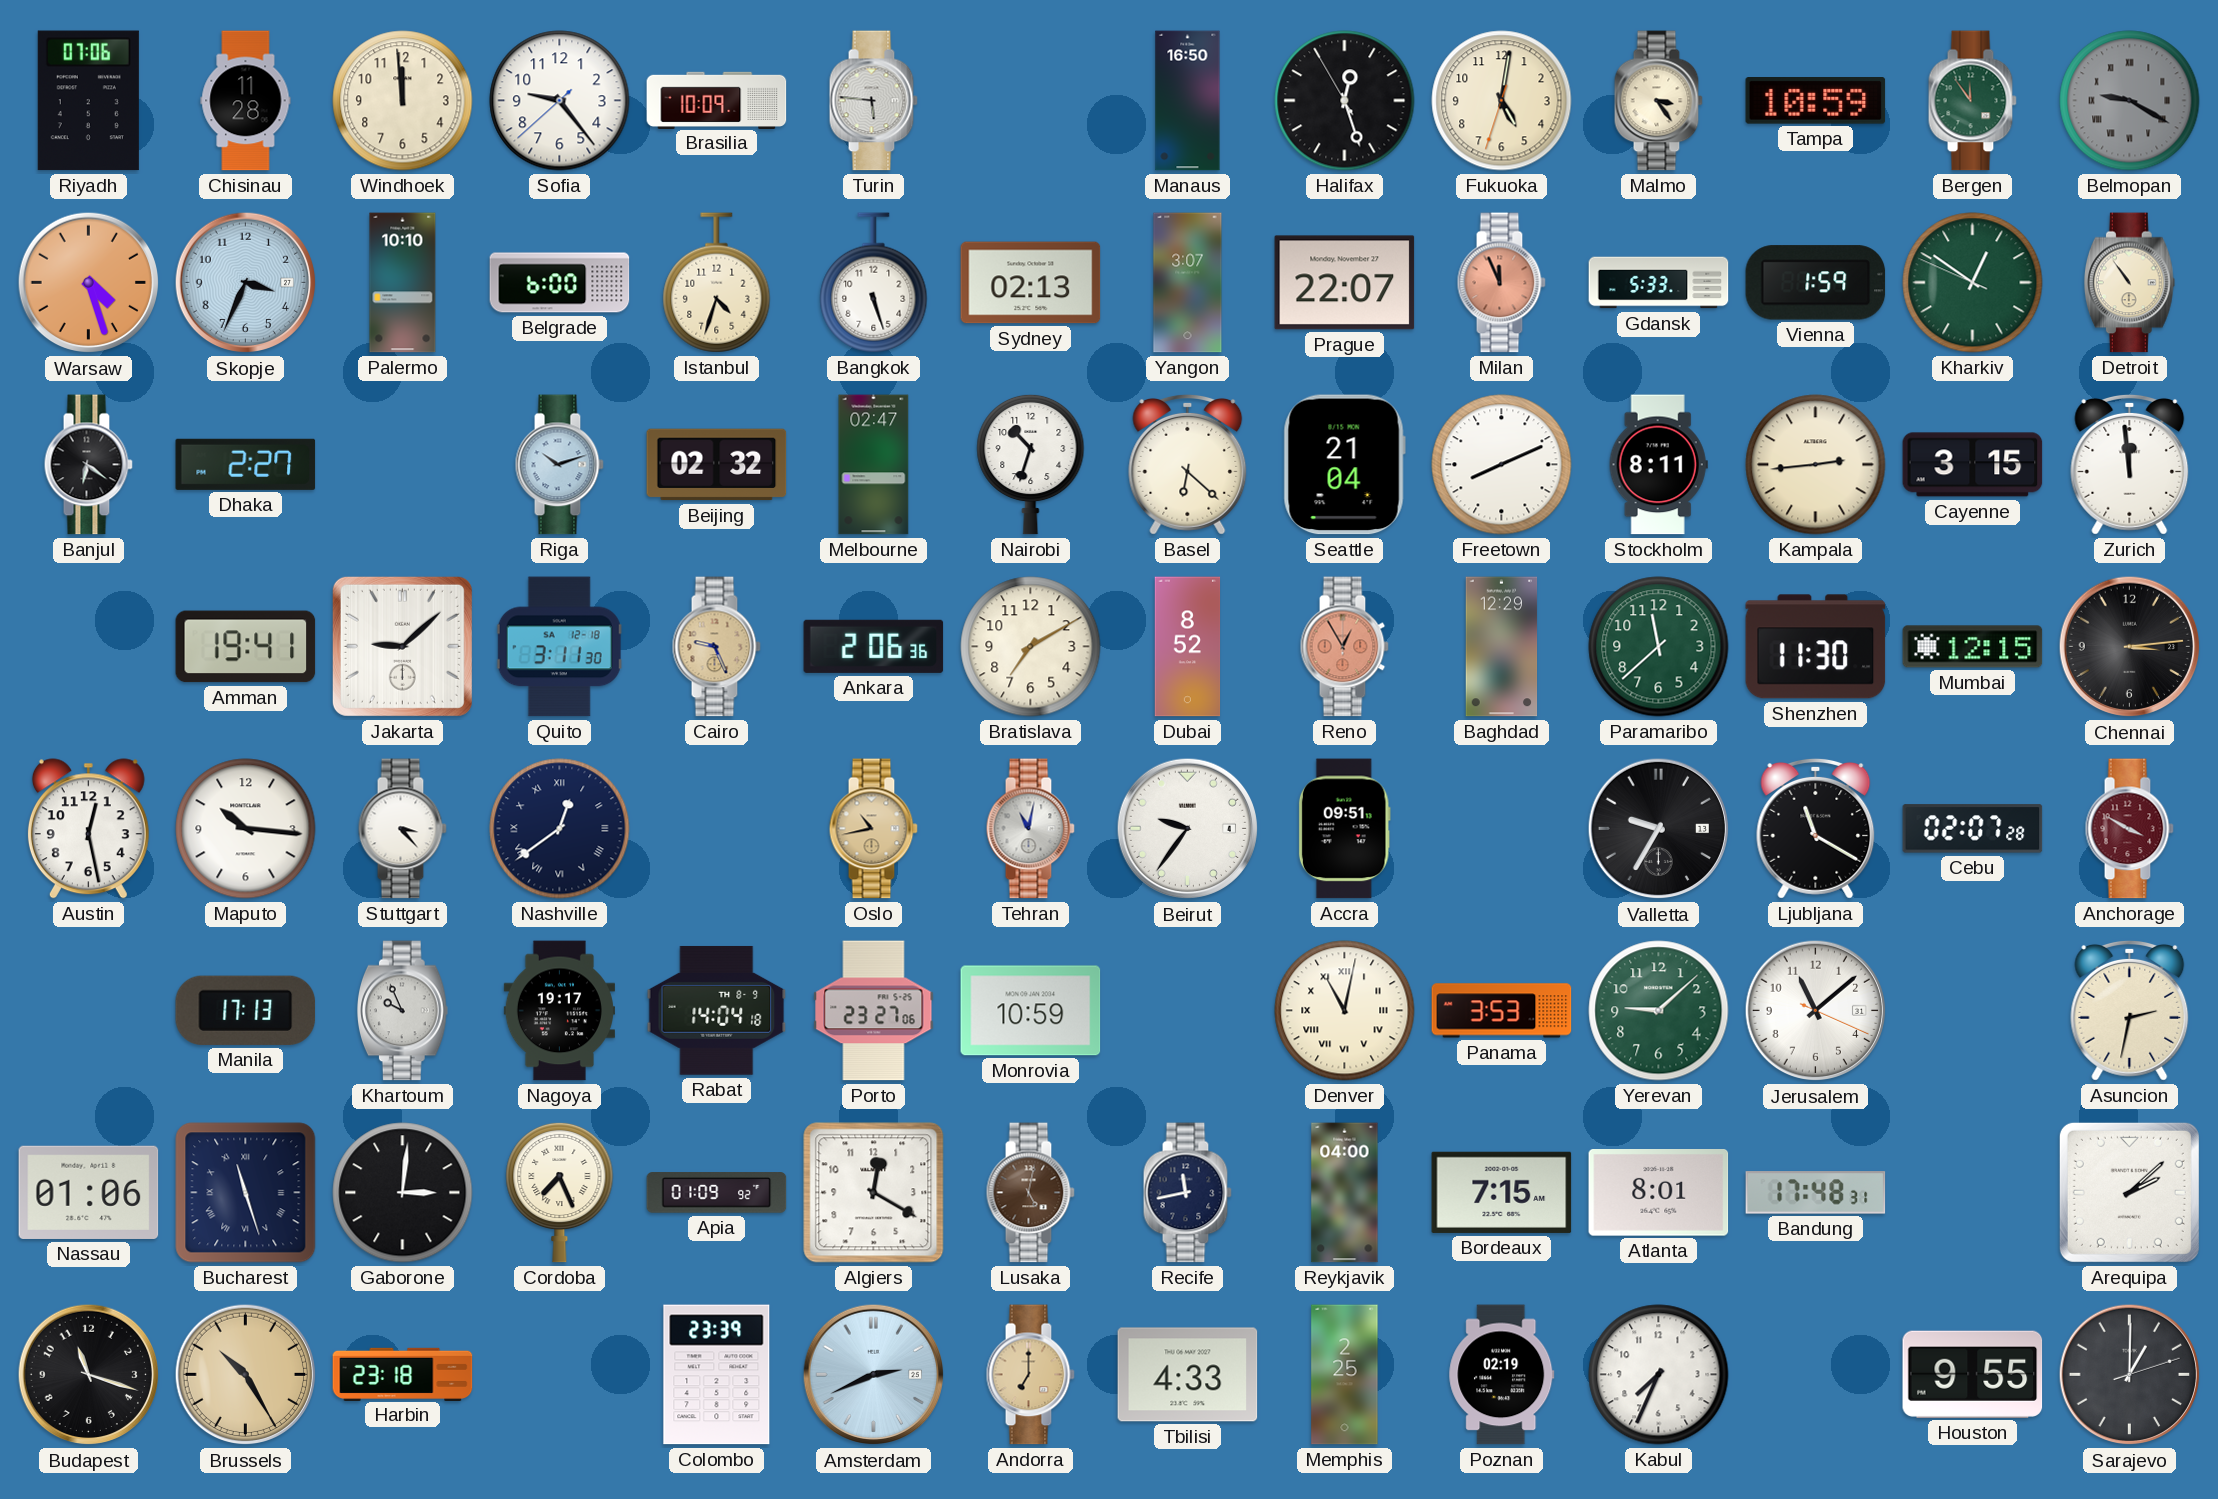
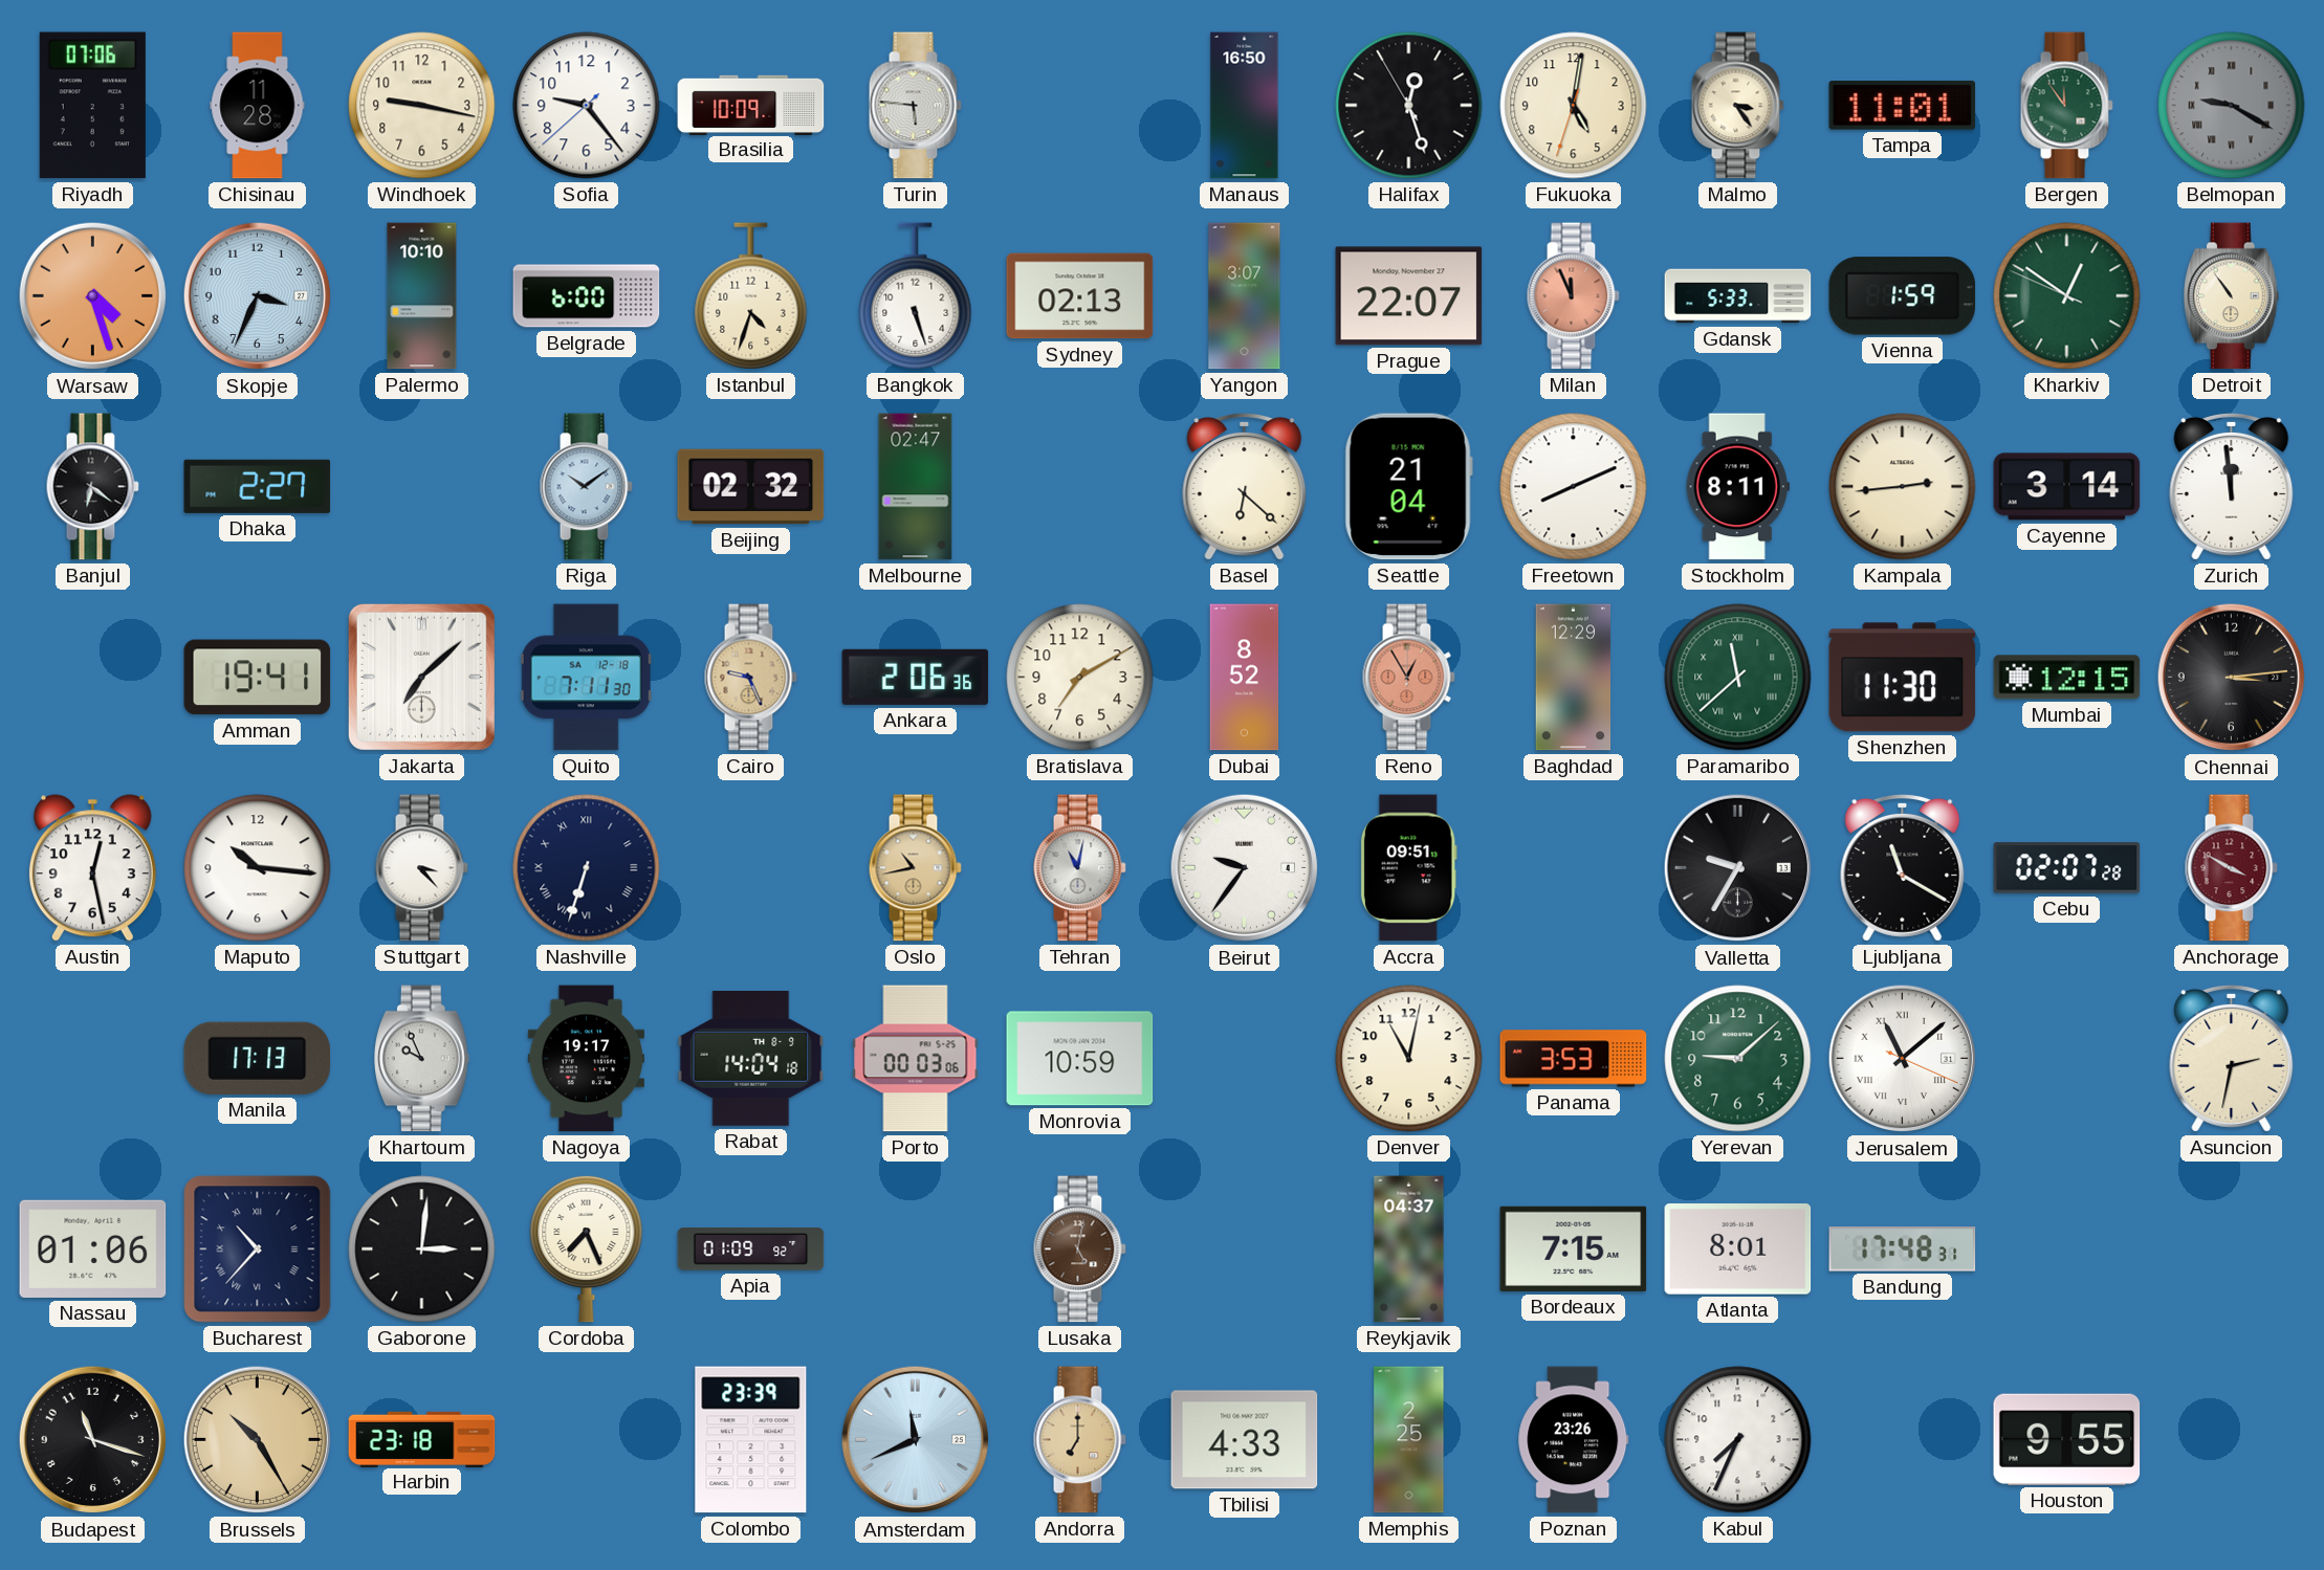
Windhoek: 11:59 -> 9:17
Tampa: 10:59 -> 11:01
Riga: 10:12 -> 10:09
Nairobi: 10:33 -> none
Cayenne: 3:15 -> 3:14
Jakarta: 9:08 -> 7:08
Quito: 3:11 -> 7:11
Paramaribo numerals: Arabic -> Roman
Nashville: 12:39 -> 6:33
Porto: 23:27 -> 00:03
Denver numerals: Roman -> Arabic
Jerusalem numerals: Arabic -> Roman
Bucharest: 11:27 -> 10:37
Algiers: 12:20 -> none
Recife: 11:43 -> none
Reykjavik: 04:00 -> 04:37
Arequipa: 2:08 -> none
Amsterdam: 2:41 -> 11:41
Poznan: 02:19 -> 23:26
Sarajevo: 1:00 -> none
